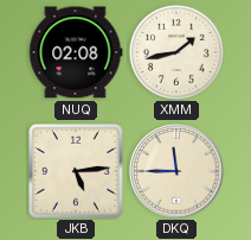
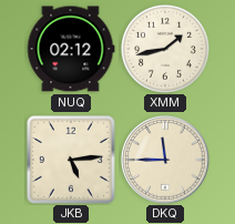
NUQ: 02:08 -> 02:12
